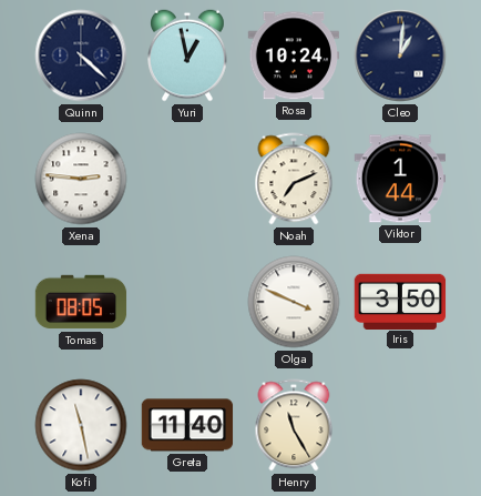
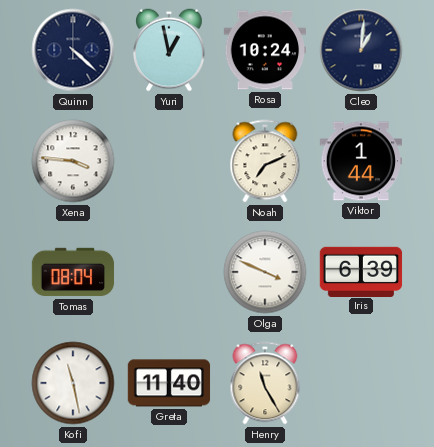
Xena: 2:46 -> 3:46
Tomas: 08:05 -> 08:04
Iris: 3:50 -> 6:39
